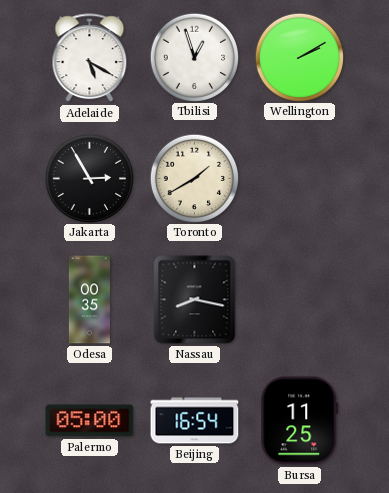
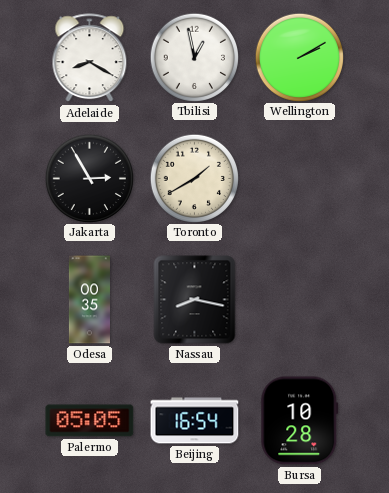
Adelaide: 5:20 -> 8:20
Tbilisi: 12:57 -> 12:58
Palermo: 05:00 -> 05:05
Bursa: 11:25 -> 10:28
